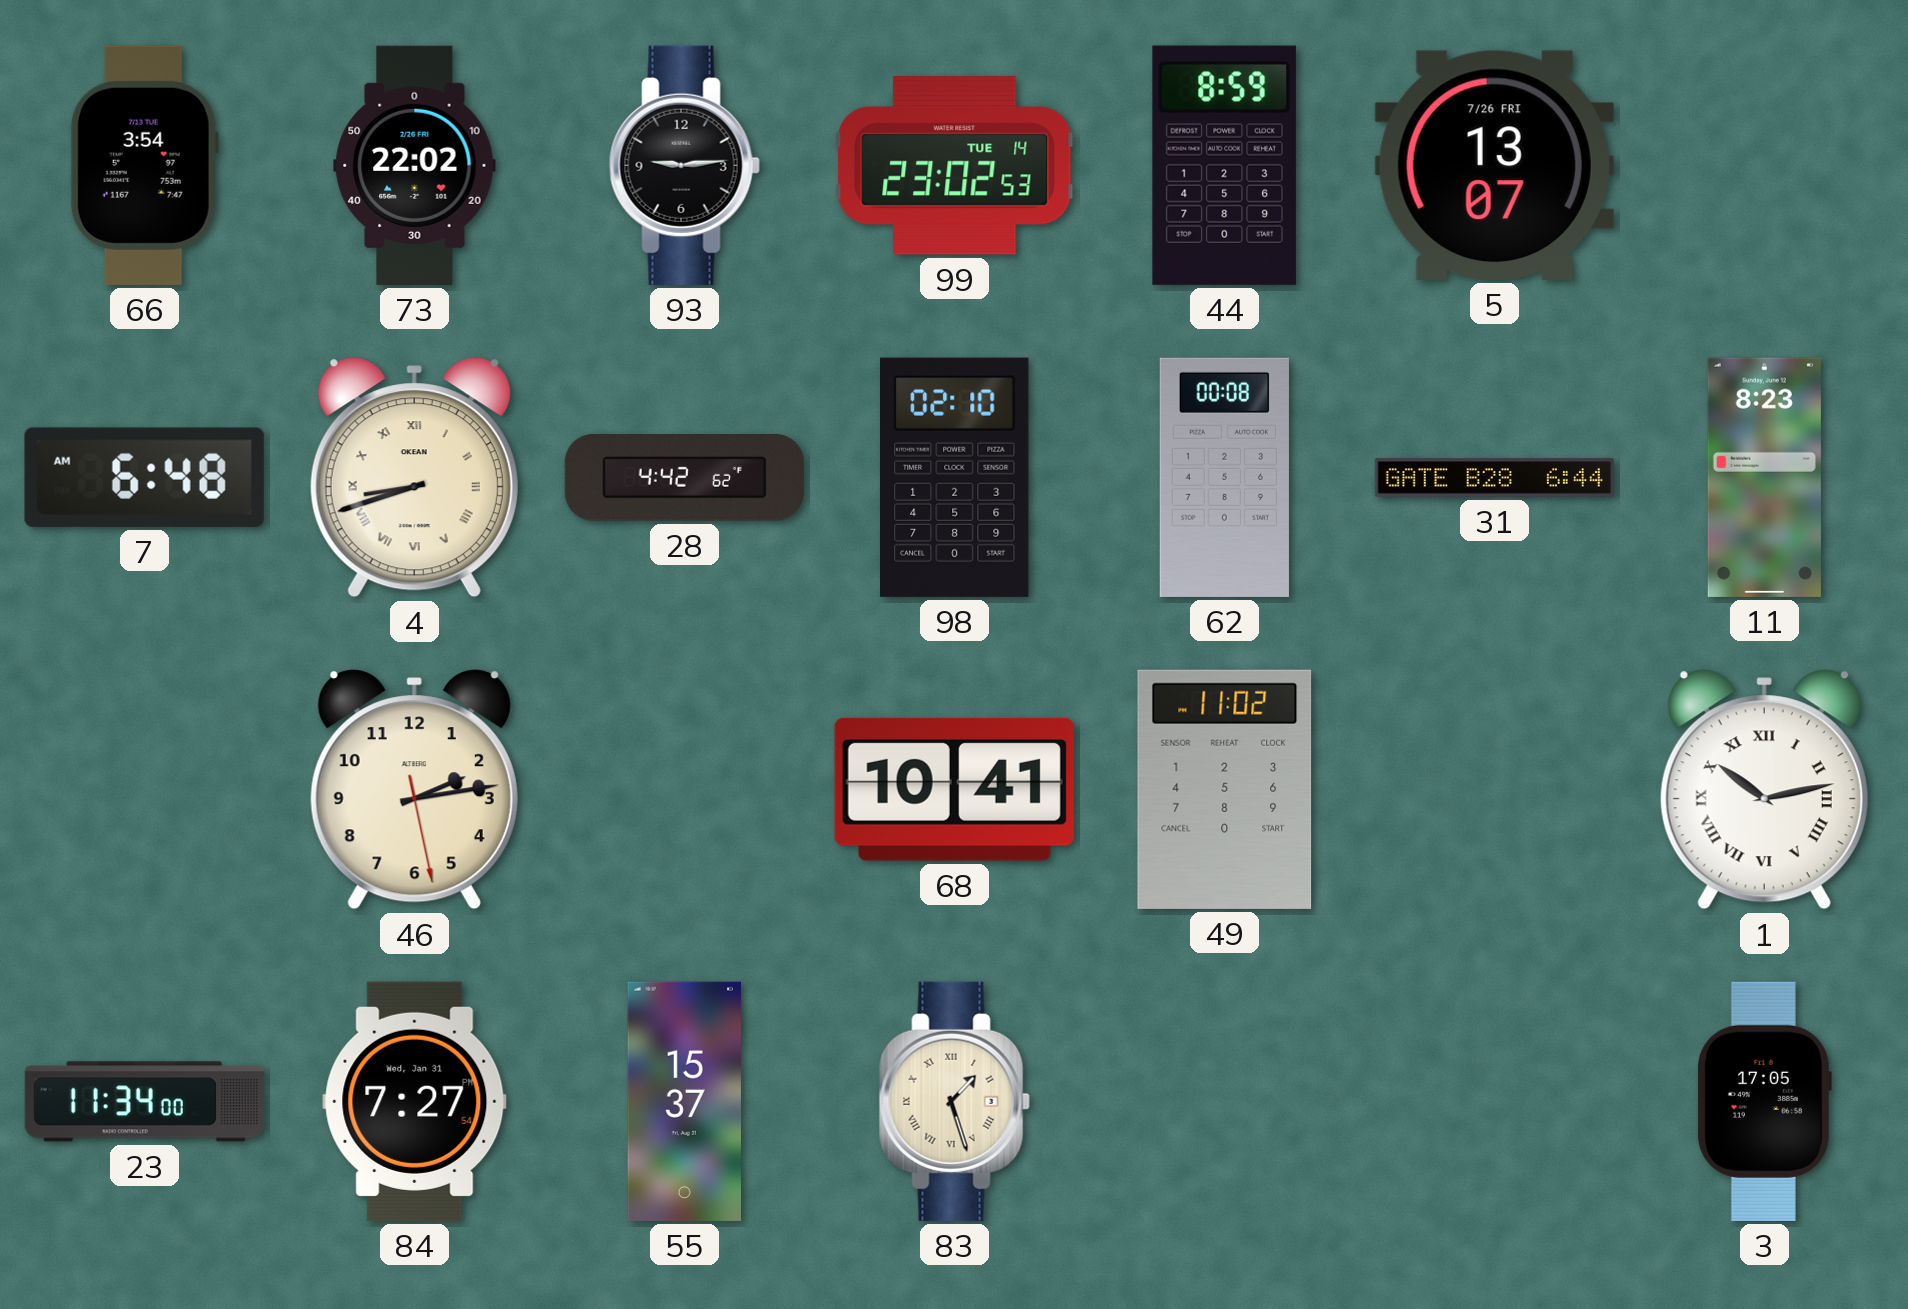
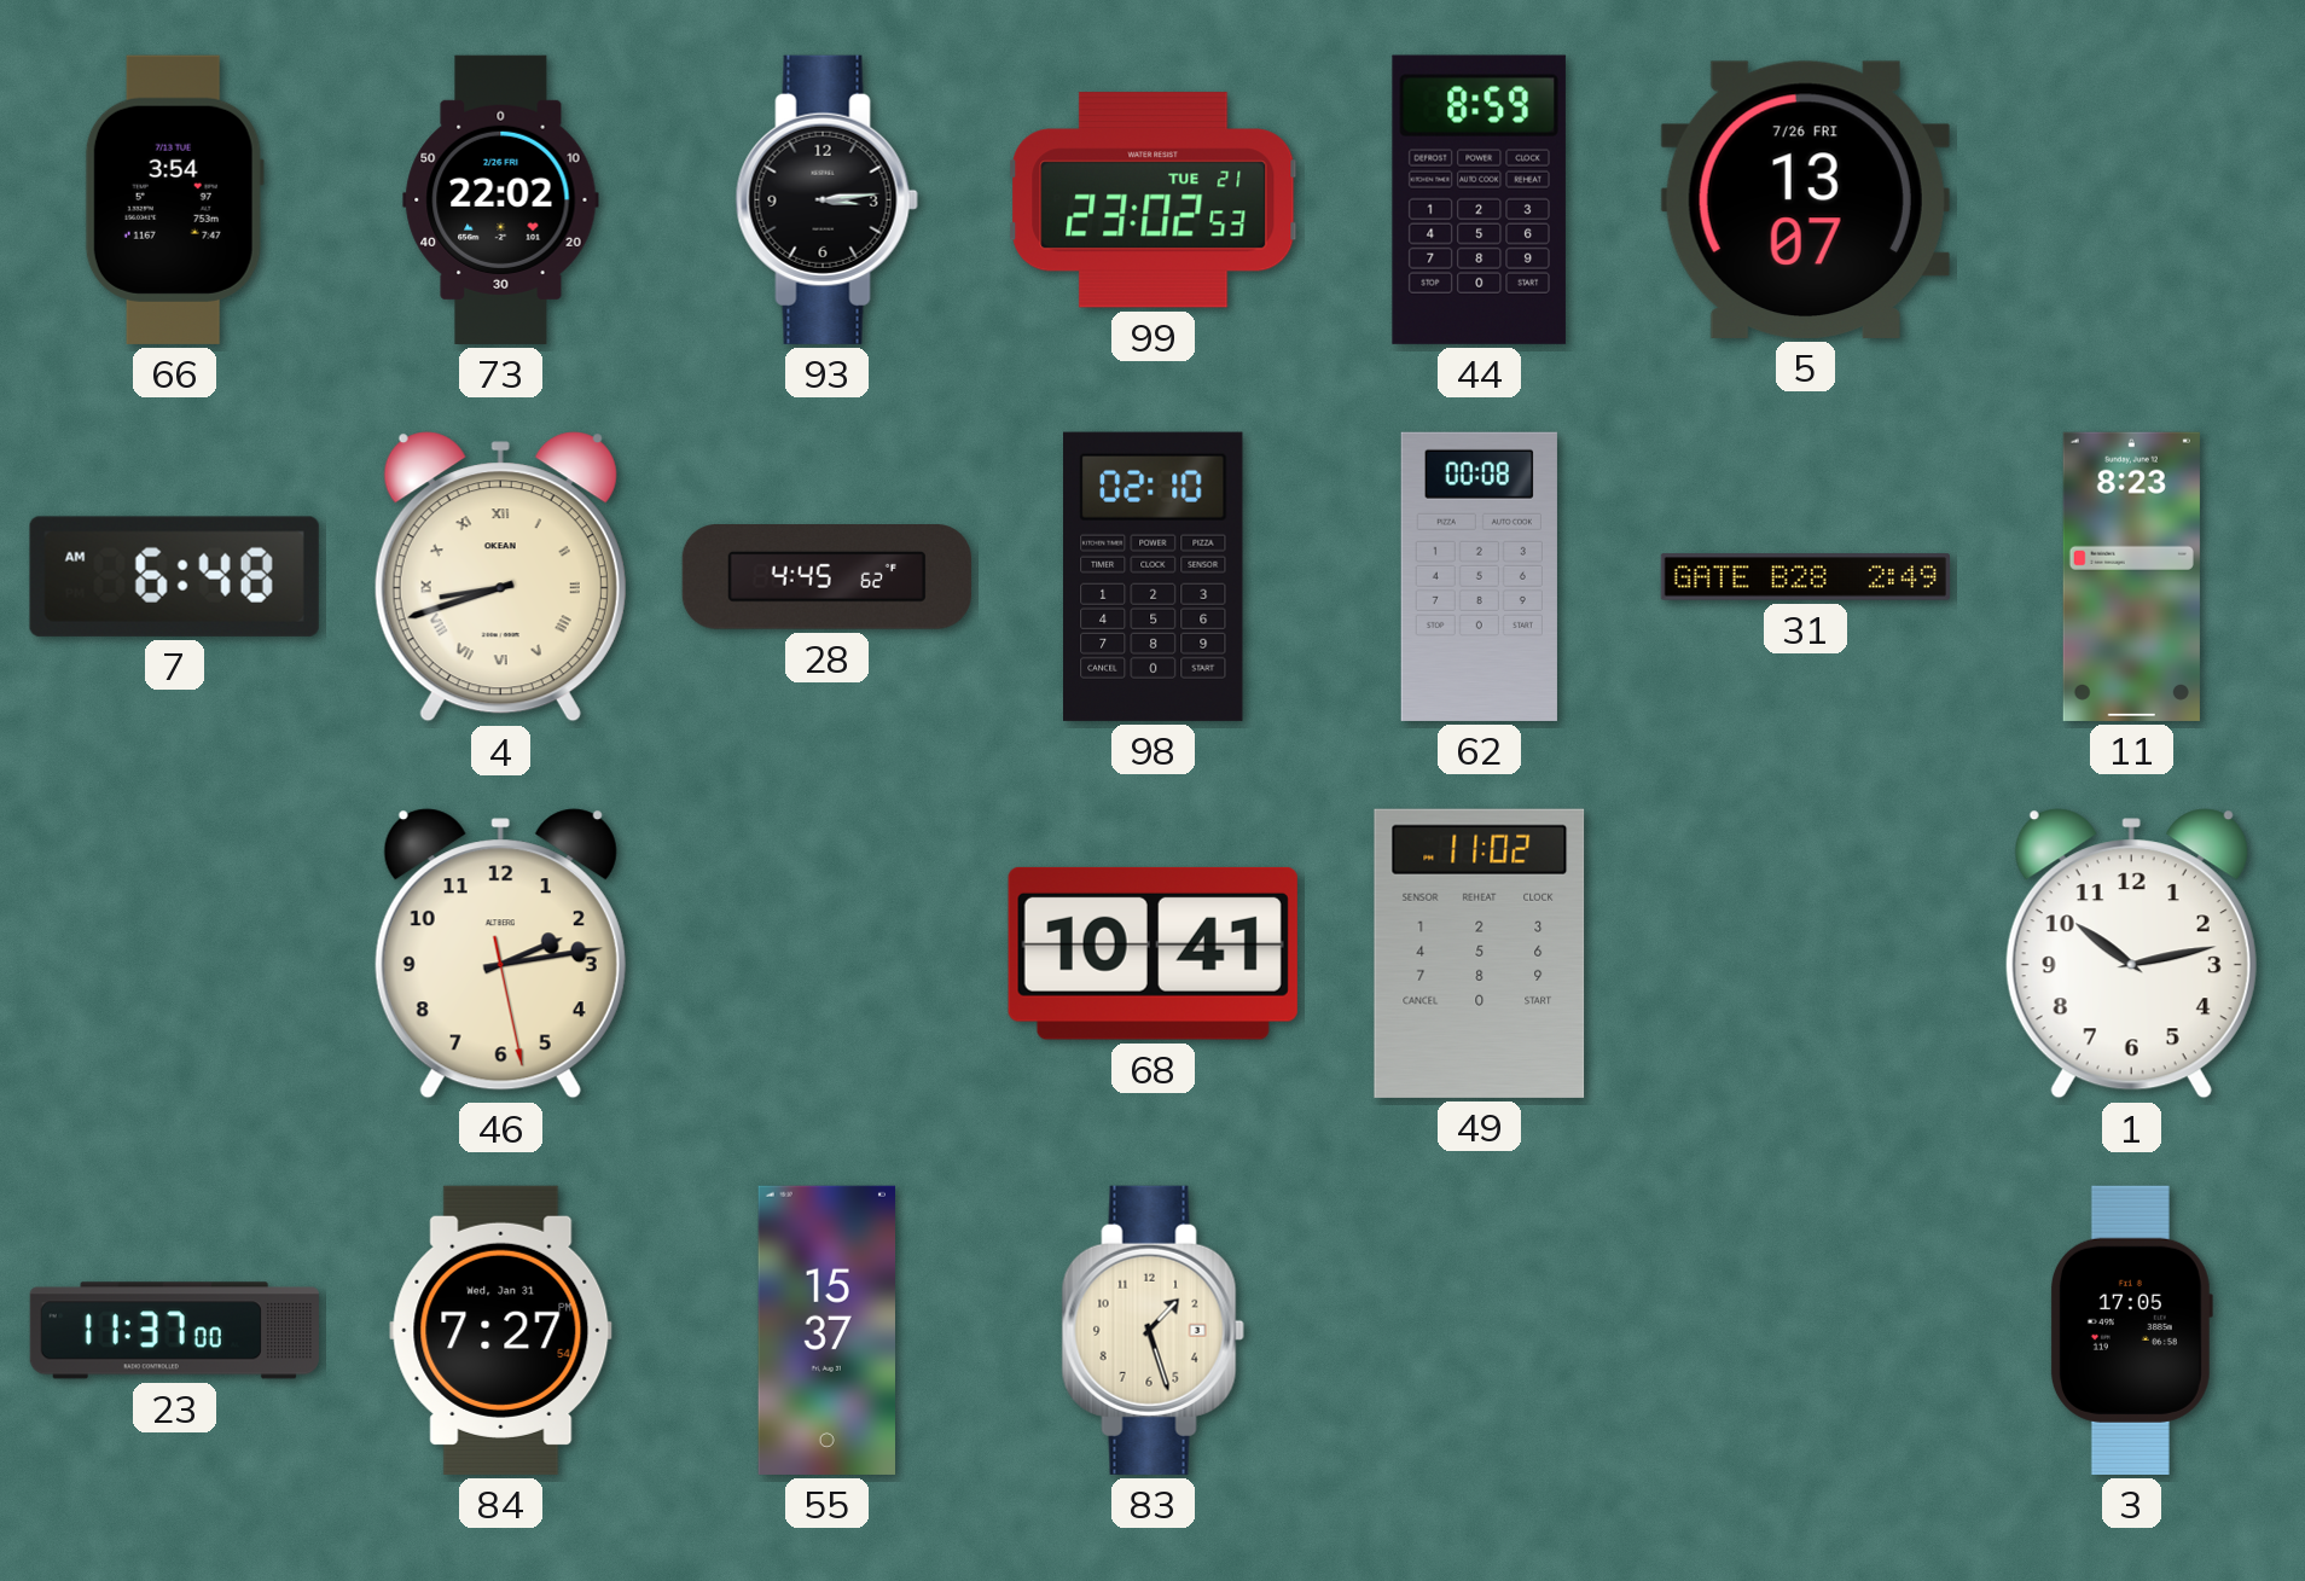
93: 9:14 -> 3:14
99 date: TUE 14 -> TUE 21
28: 4:42 -> 4:45
31: 6:44 -> 2:49
1 numerals: Roman -> Arabic
23: 11:34 -> 11:37
83 numerals: Roman -> Arabic
